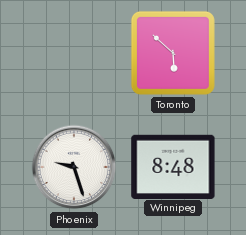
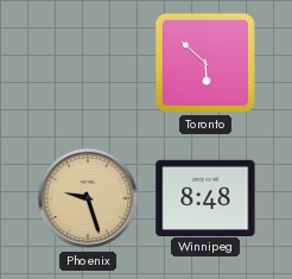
Phoenix dial: white -> champagne
